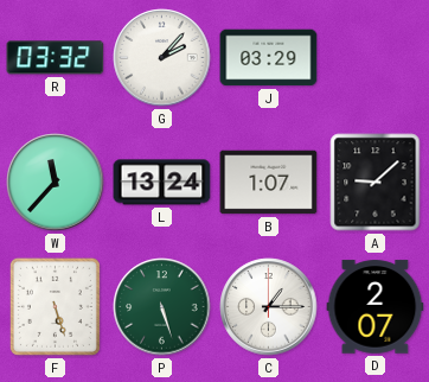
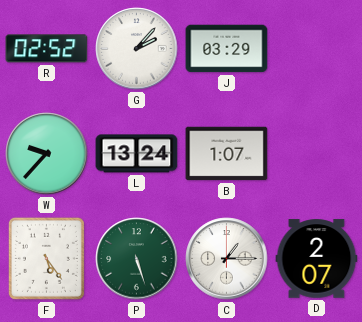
R: 03:32 -> 02:52
W: 11:37 -> 9:37
A: 9:08 -> none
F: 5:27 -> 5:24
